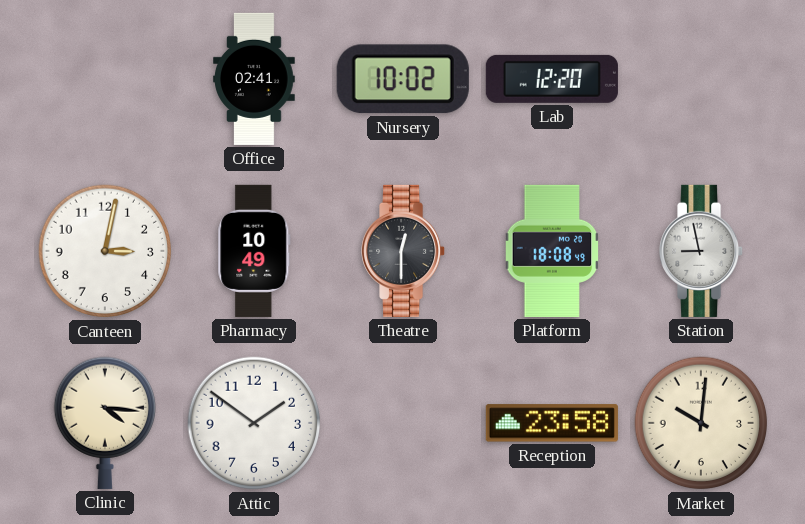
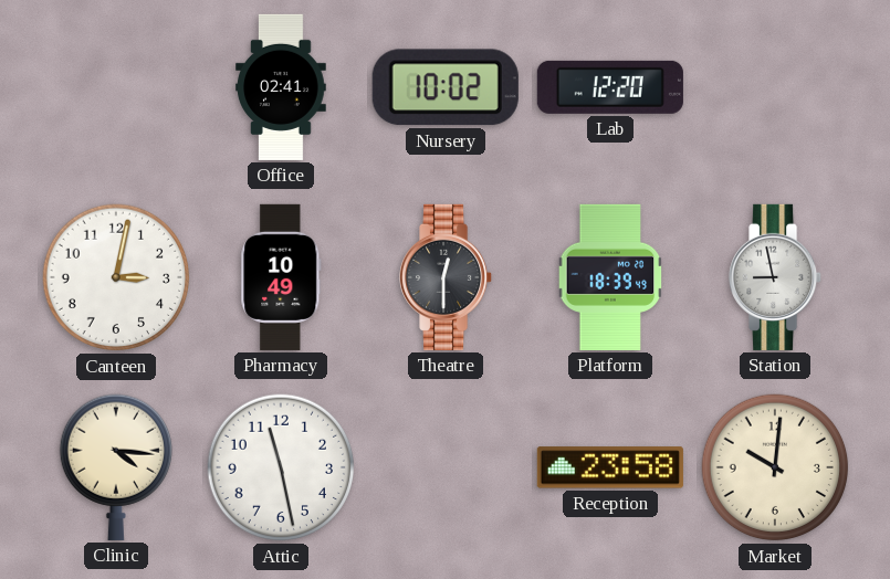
Platform: 18:08 -> 18:39
Attic: 1:51 -> 11:28
